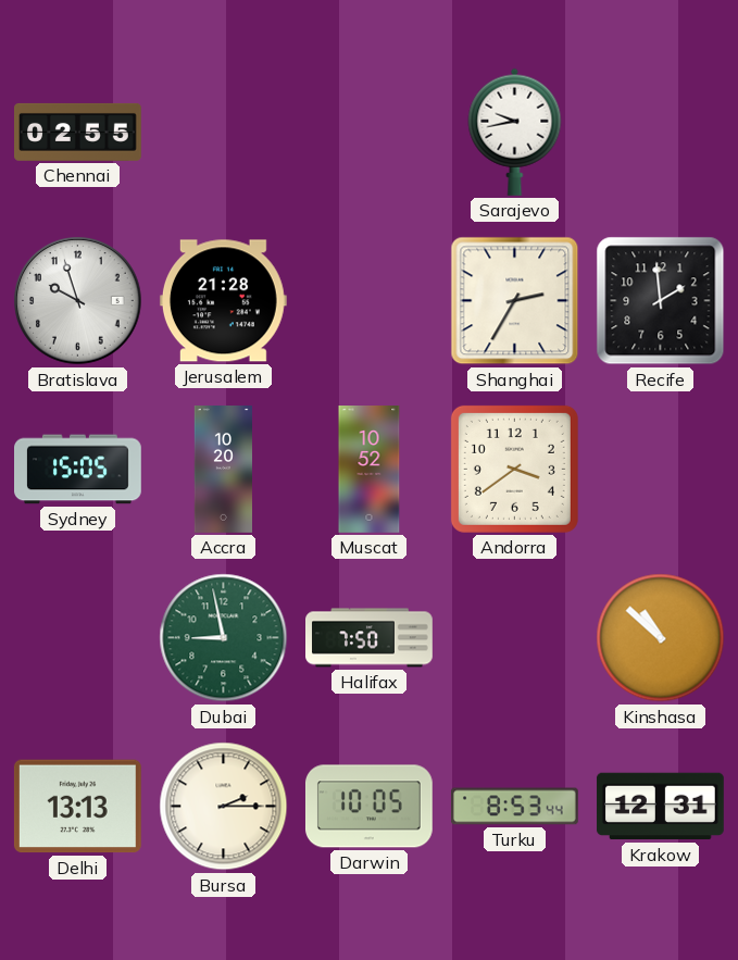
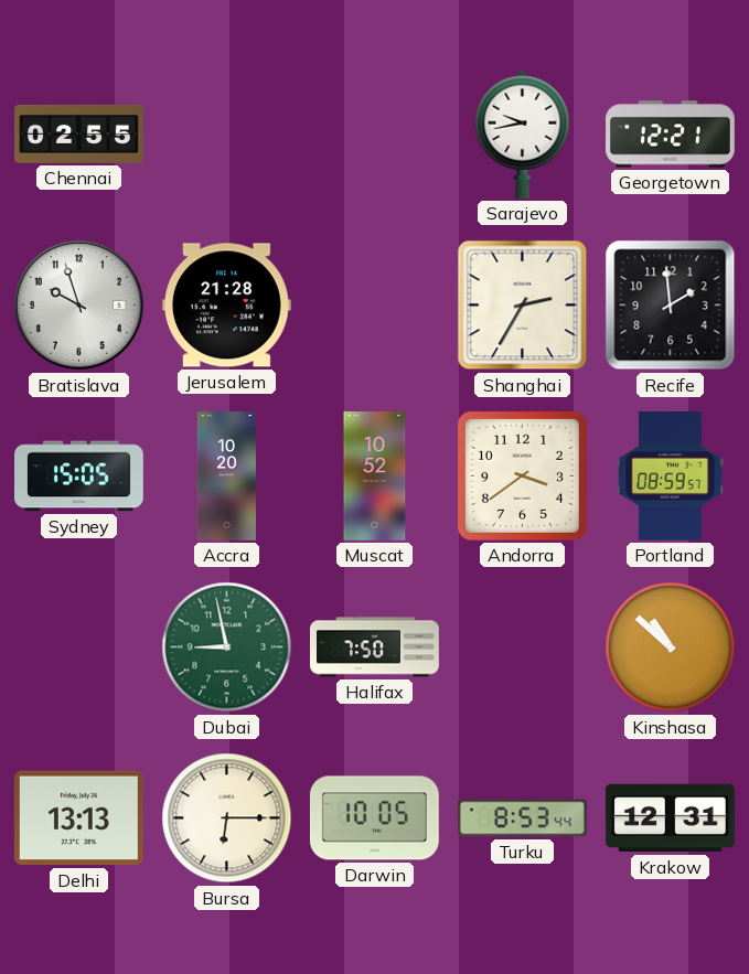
Georgetown: none -> 12:21
Portland: none -> 08:59
Bursa: 2:15 -> 6:15
